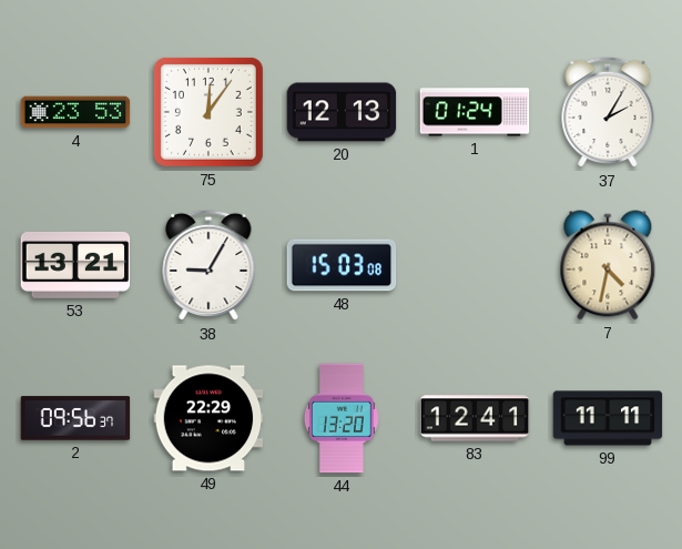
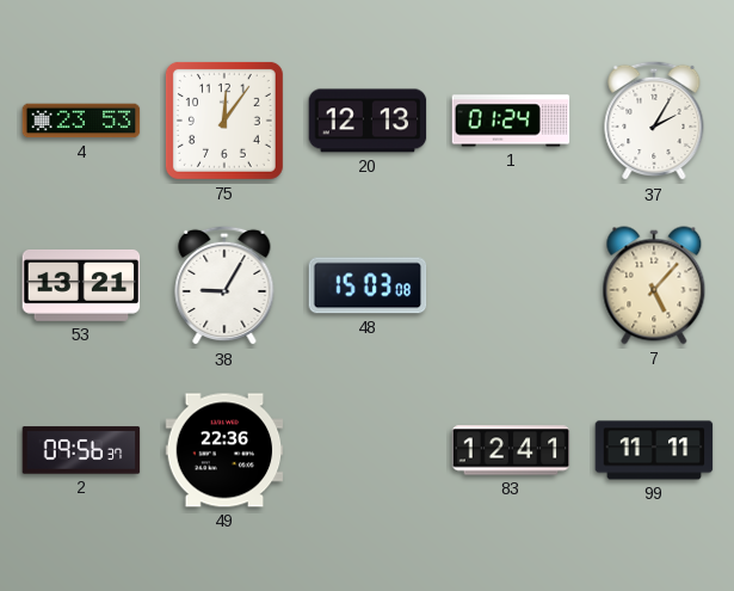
7: 4:32 -> 5:07
49: 22:29 -> 22:36
44: 13:20 -> none
